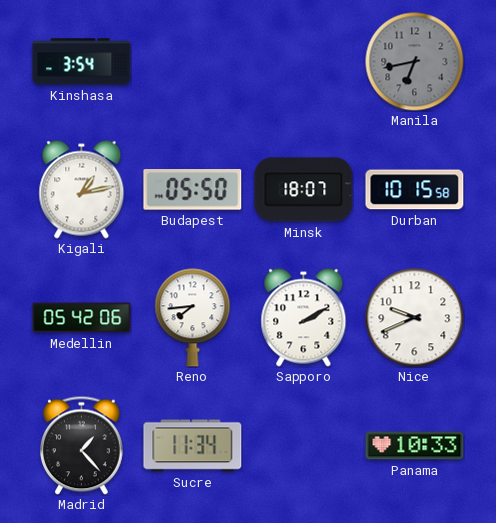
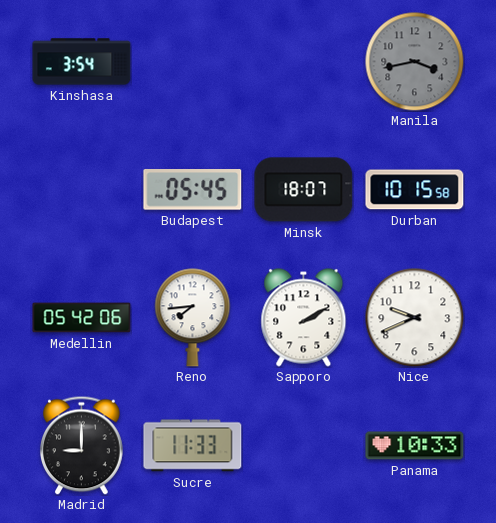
Manila: 6:43 -> 3:43
Kigali: 1:13 -> none
Budapest: 05:50 -> 05:45
Madrid: 1:23 -> 9:00
Sucre: 11:34 -> 11:33
